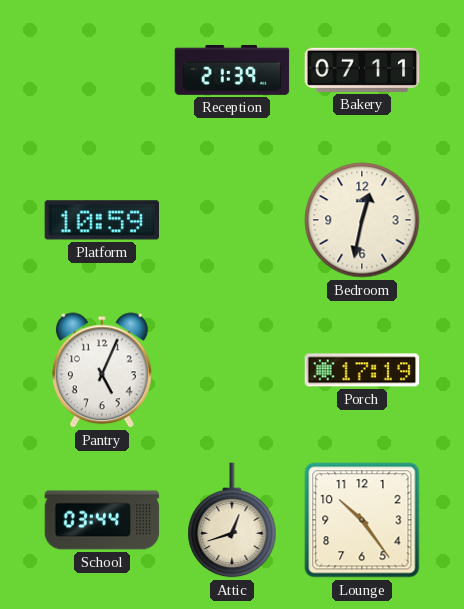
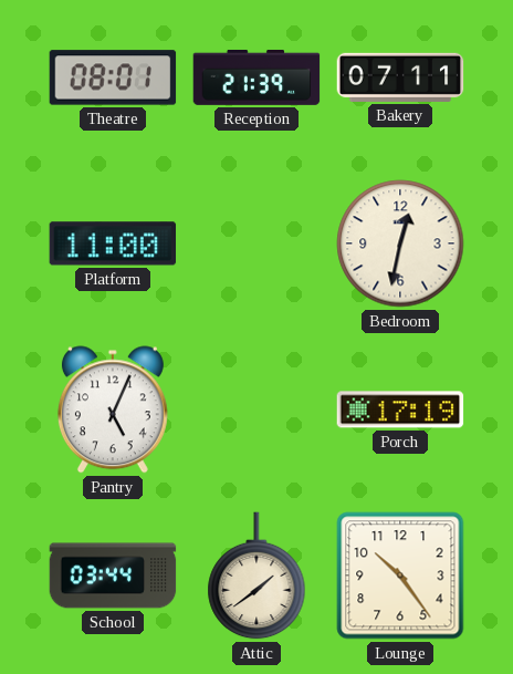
Theatre: none -> 08:01
Platform: 10:59 -> 11:00
Attic: 12:42 -> 1:39
